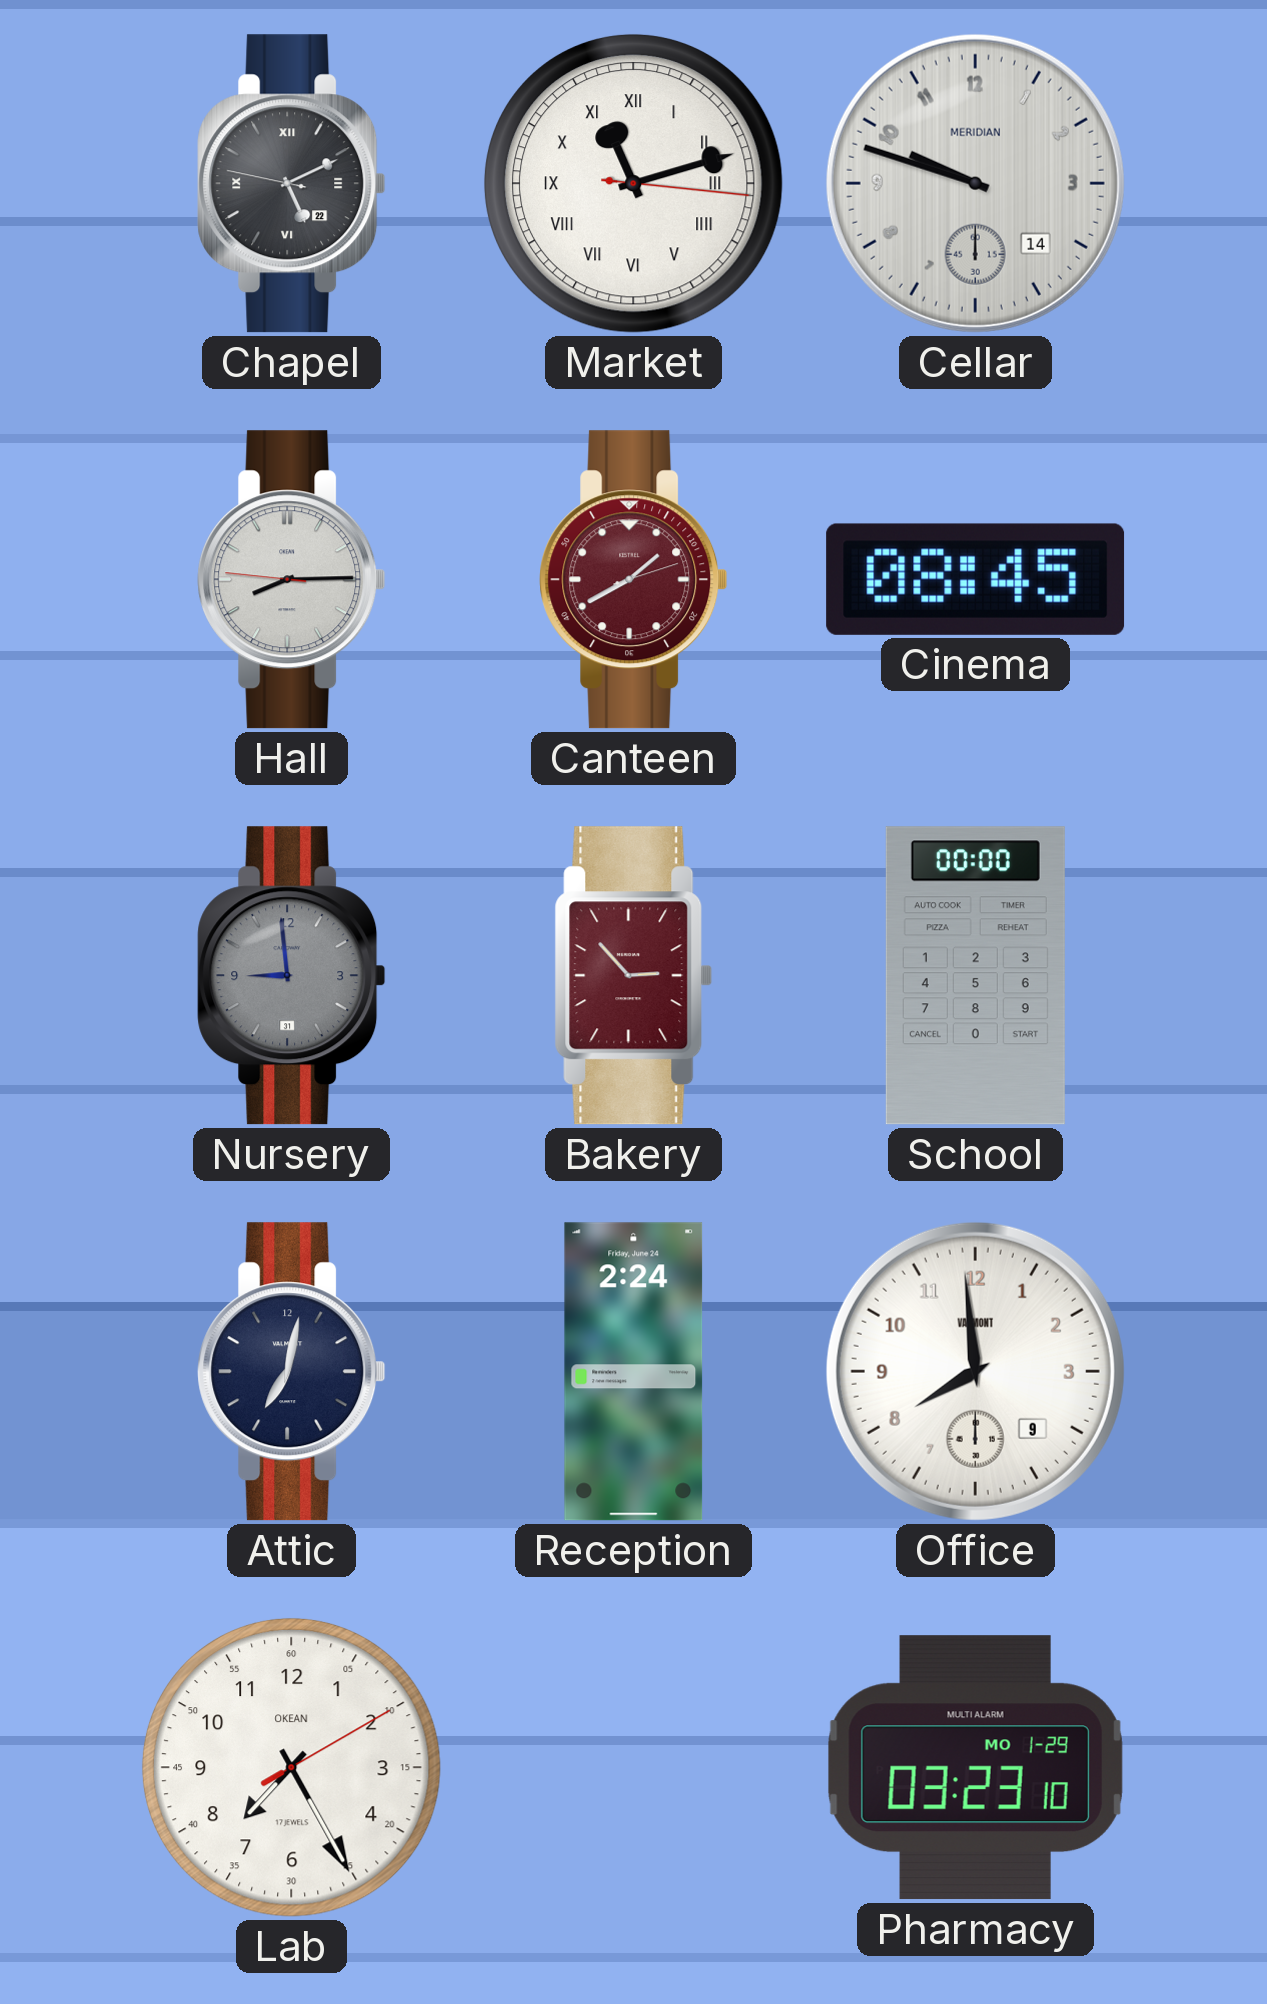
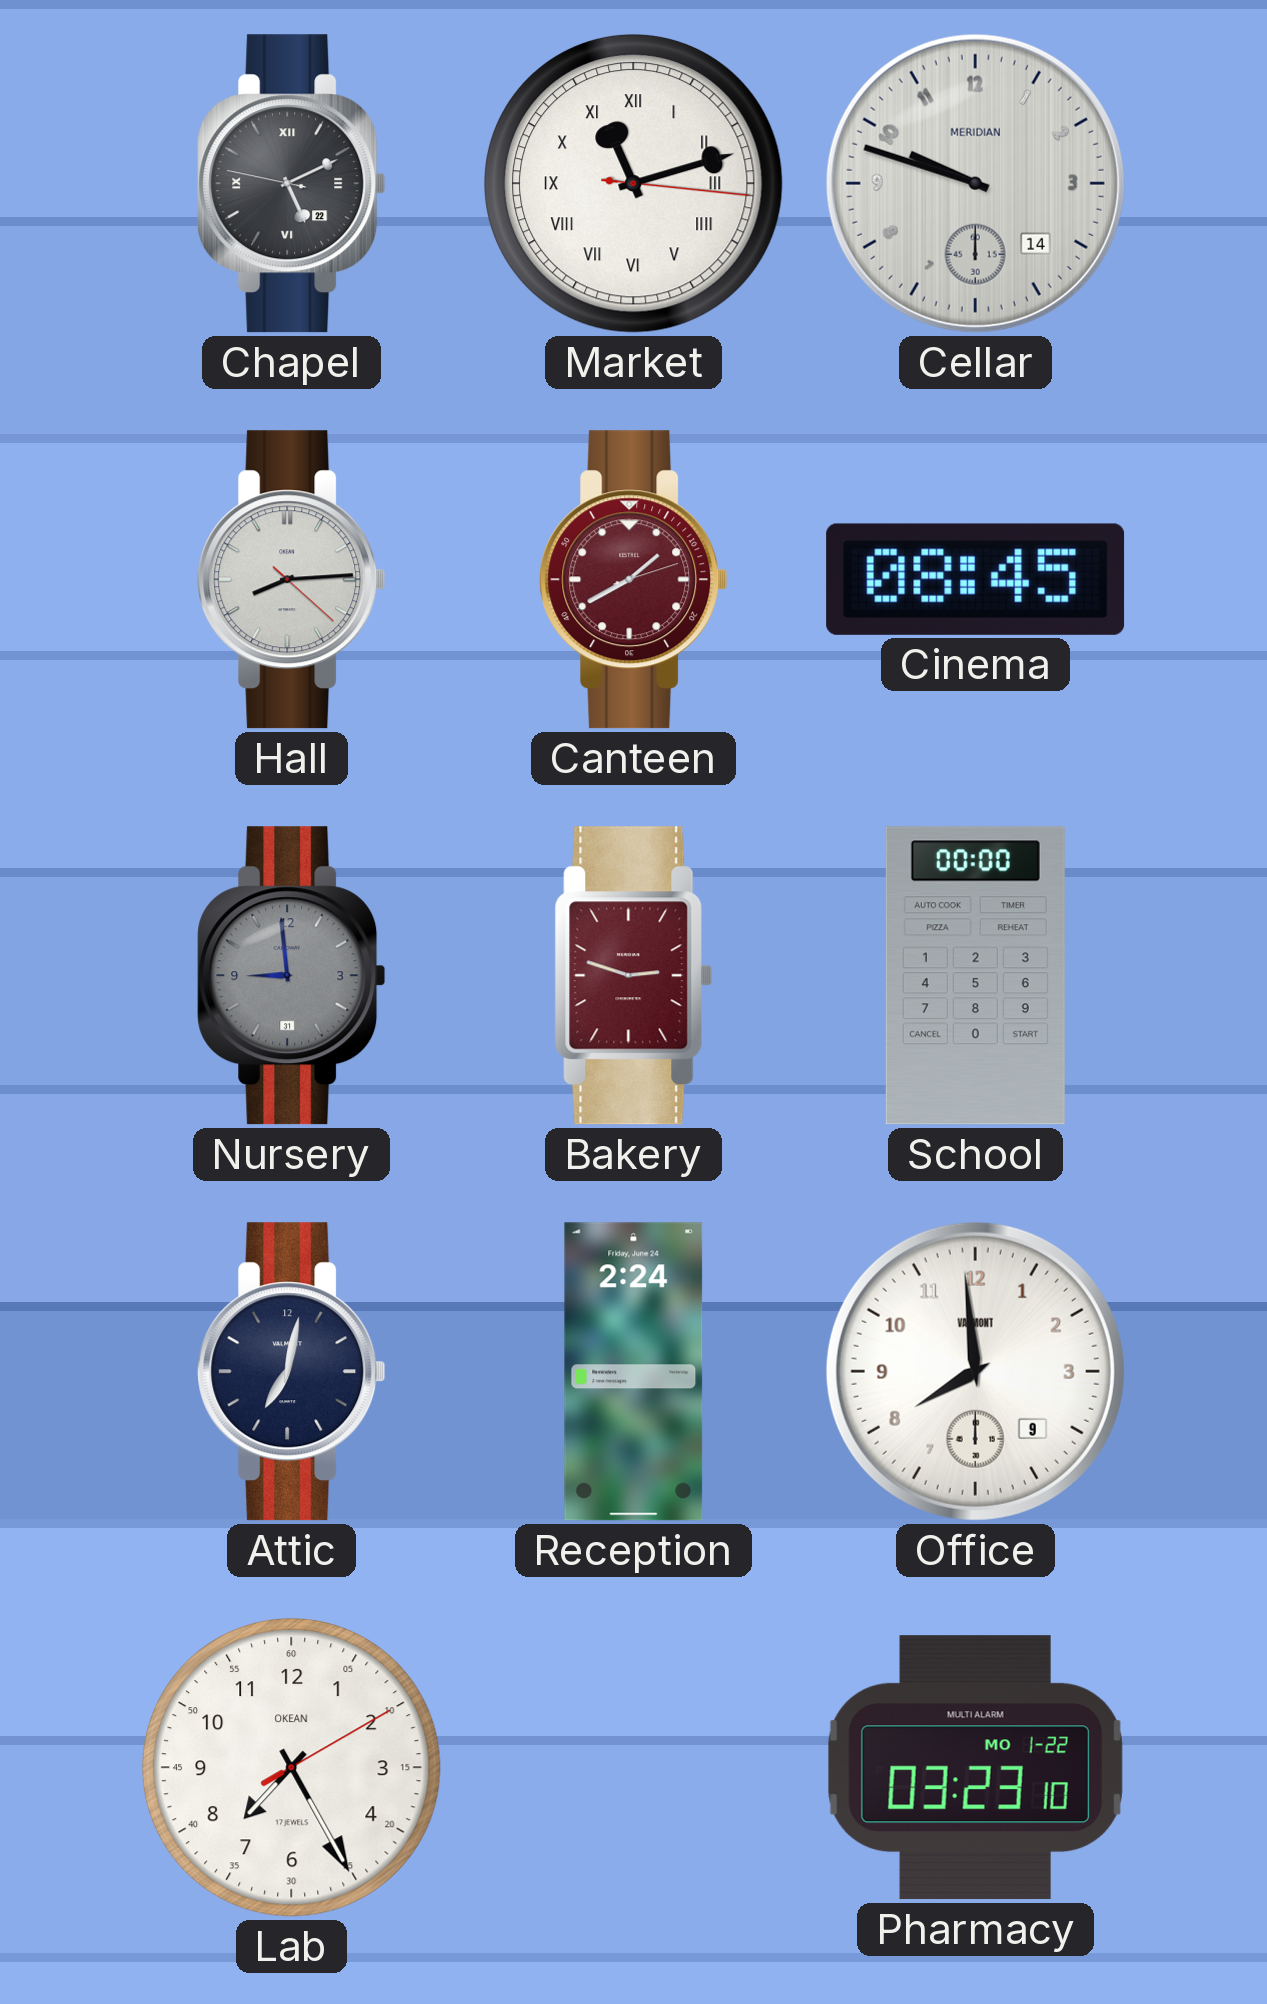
Hall: 8:14:46 -> 8:14:22
Bakery: 2:53 -> 2:48
Pharmacy date: MO 1-29 -> MO 1-22
